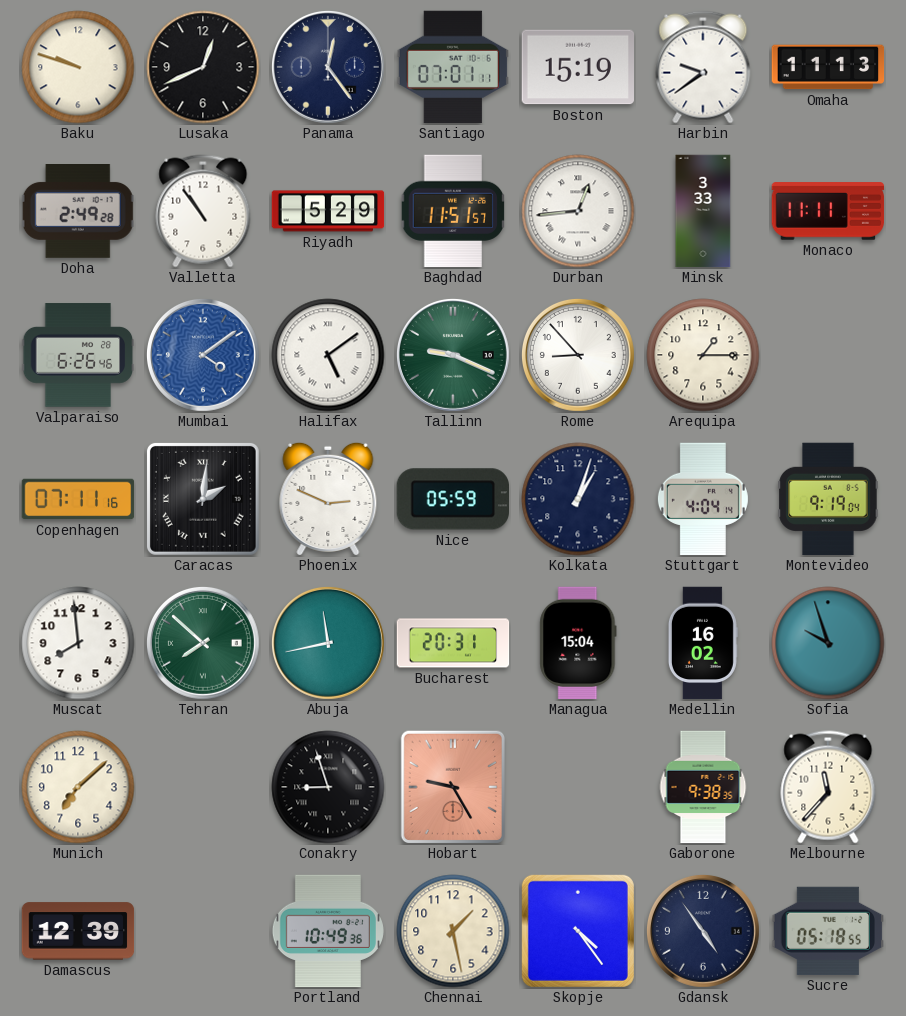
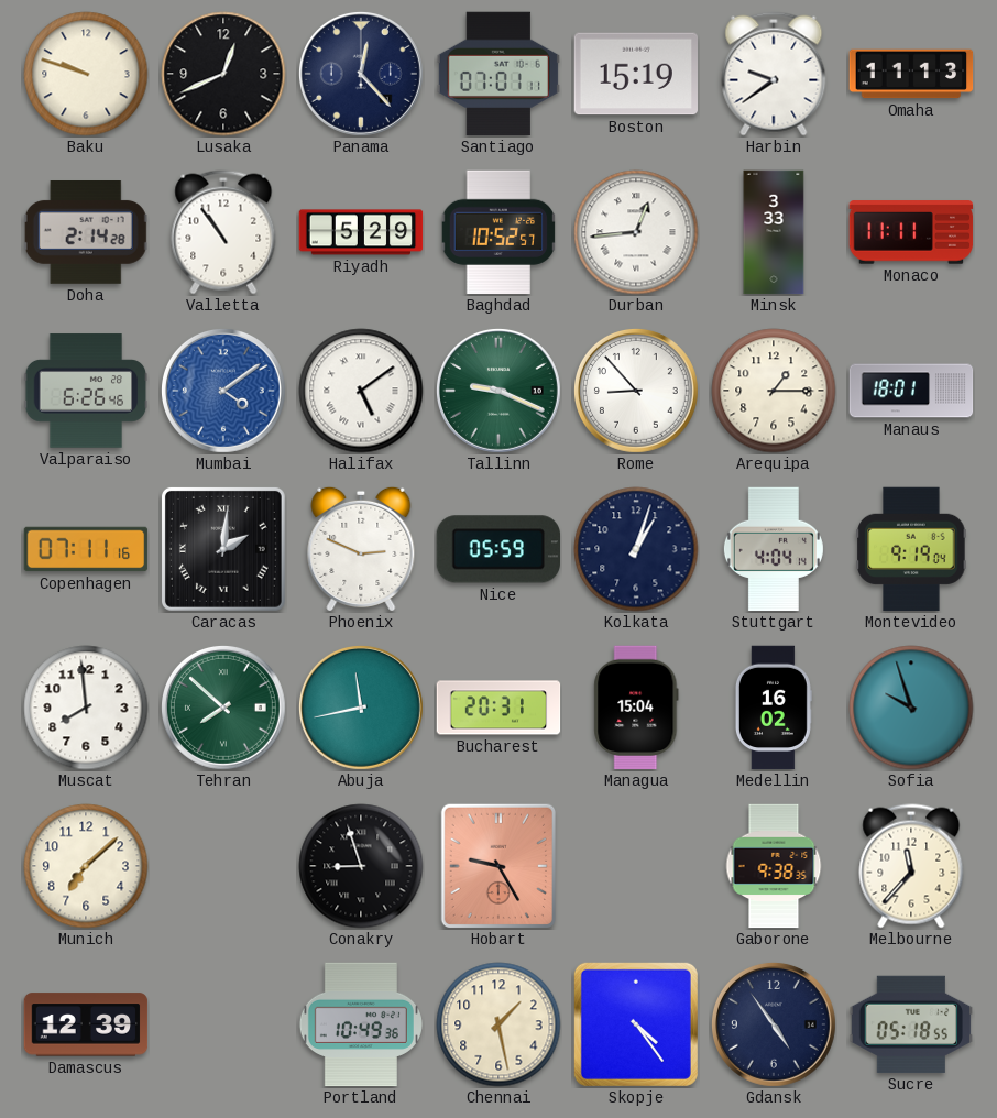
Panama: 12:24 -> 12:23
Doha: 2:49 -> 2:14
Baghdad: 11:51 -> 10:52
Manaus: none -> 18:01
